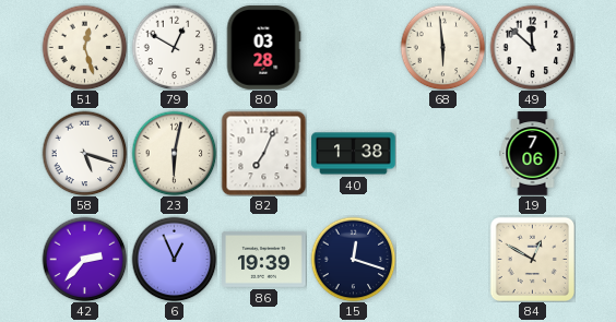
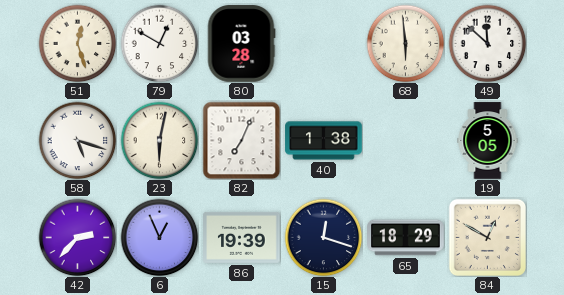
19: 7:06 -> 5:05
65: none -> 18:29
